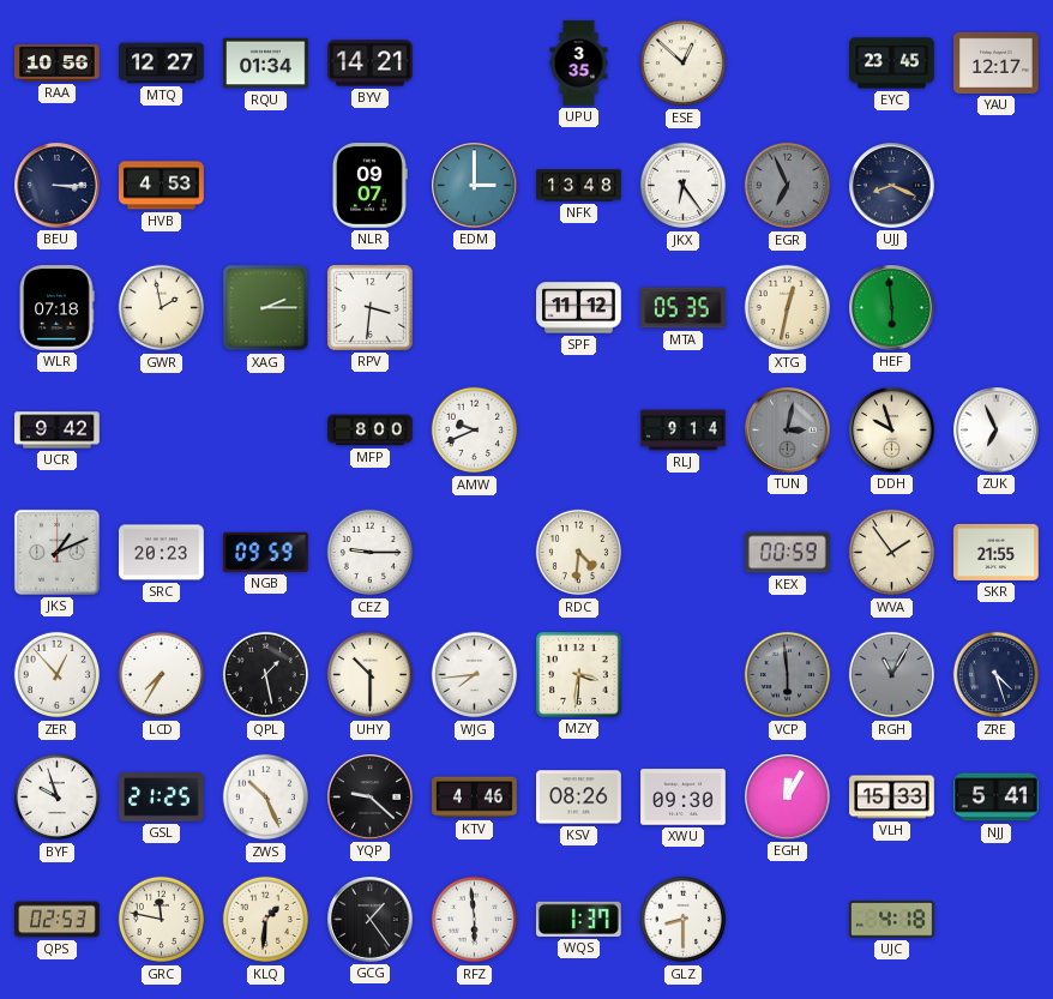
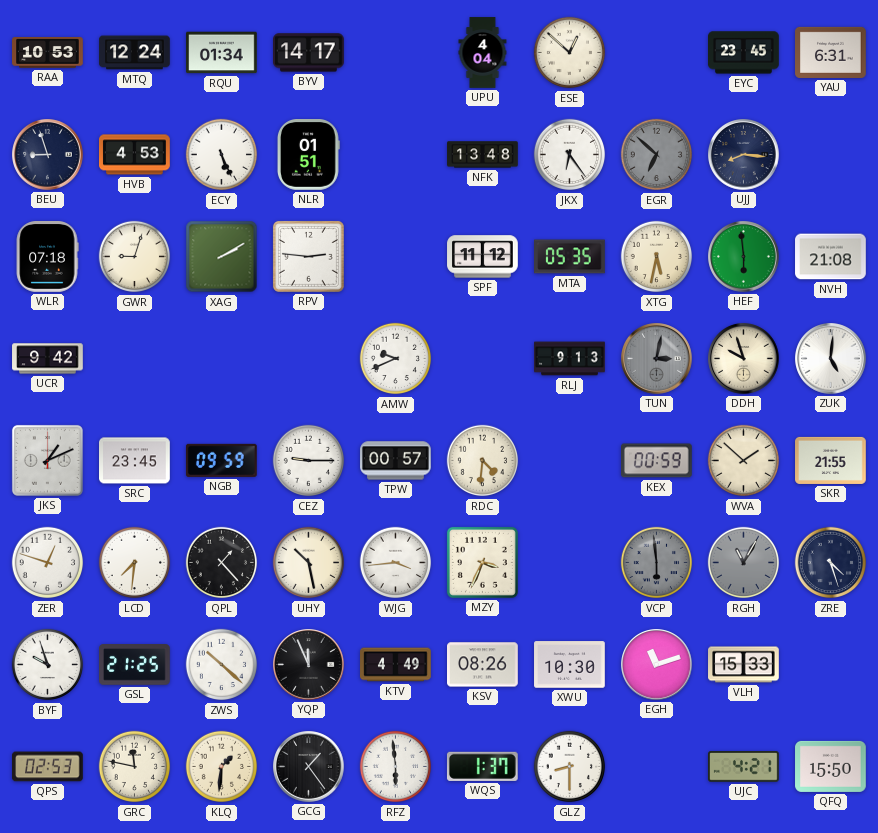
RAA: 10:56 -> 10:53
MTQ: 12:27 -> 12:24
BYV: 14:21 -> 14:17
UPU: 3:35 -> 4:04
YAU: 12:17 -> 6:31
BEU: 3:15 -> 8:57
ECY: none -> 5:26
NLR: 09:07 -> 01:51
EDM: 3:00 -> none
EGR: 6:56 -> 6:52
UJJ: 8:19 -> 8:16
GWR: 1:58 -> 9:03
XAG: 2:15 -> 2:10
RPV: 3:31 -> 2:46
XTG: 12:32 -> 5:32
NVH: none -> 21:08
MFP: 8:00 -> none
RLJ: 9:14 -> 9:13
ZUK: 6:56 -> 5:01
SRC: 20:23 -> 23:45
TPW: none -> 00:57
WVA: 1:54 -> 1:52
ZER: 12:53 -> 12:48
LCD: 7:35 -> 7:31
QPL: 1:28 -> 1:23
UHY: 10:30 -> 10:28
WJG: 7:44 -> 3:44
MZY: 3:31 -> 3:34
ZWS: 10:26 -> 10:22
YQP: 9:22 -> 11:56
KTV: 4:46 -> 4:49
XWU: 09:30 -> 10:30
EGH: 12:05 -> 11:12
NJJ: 5:41 -> none
UJC: 4:18 -> 4:21
QFQ: none -> 15:50
